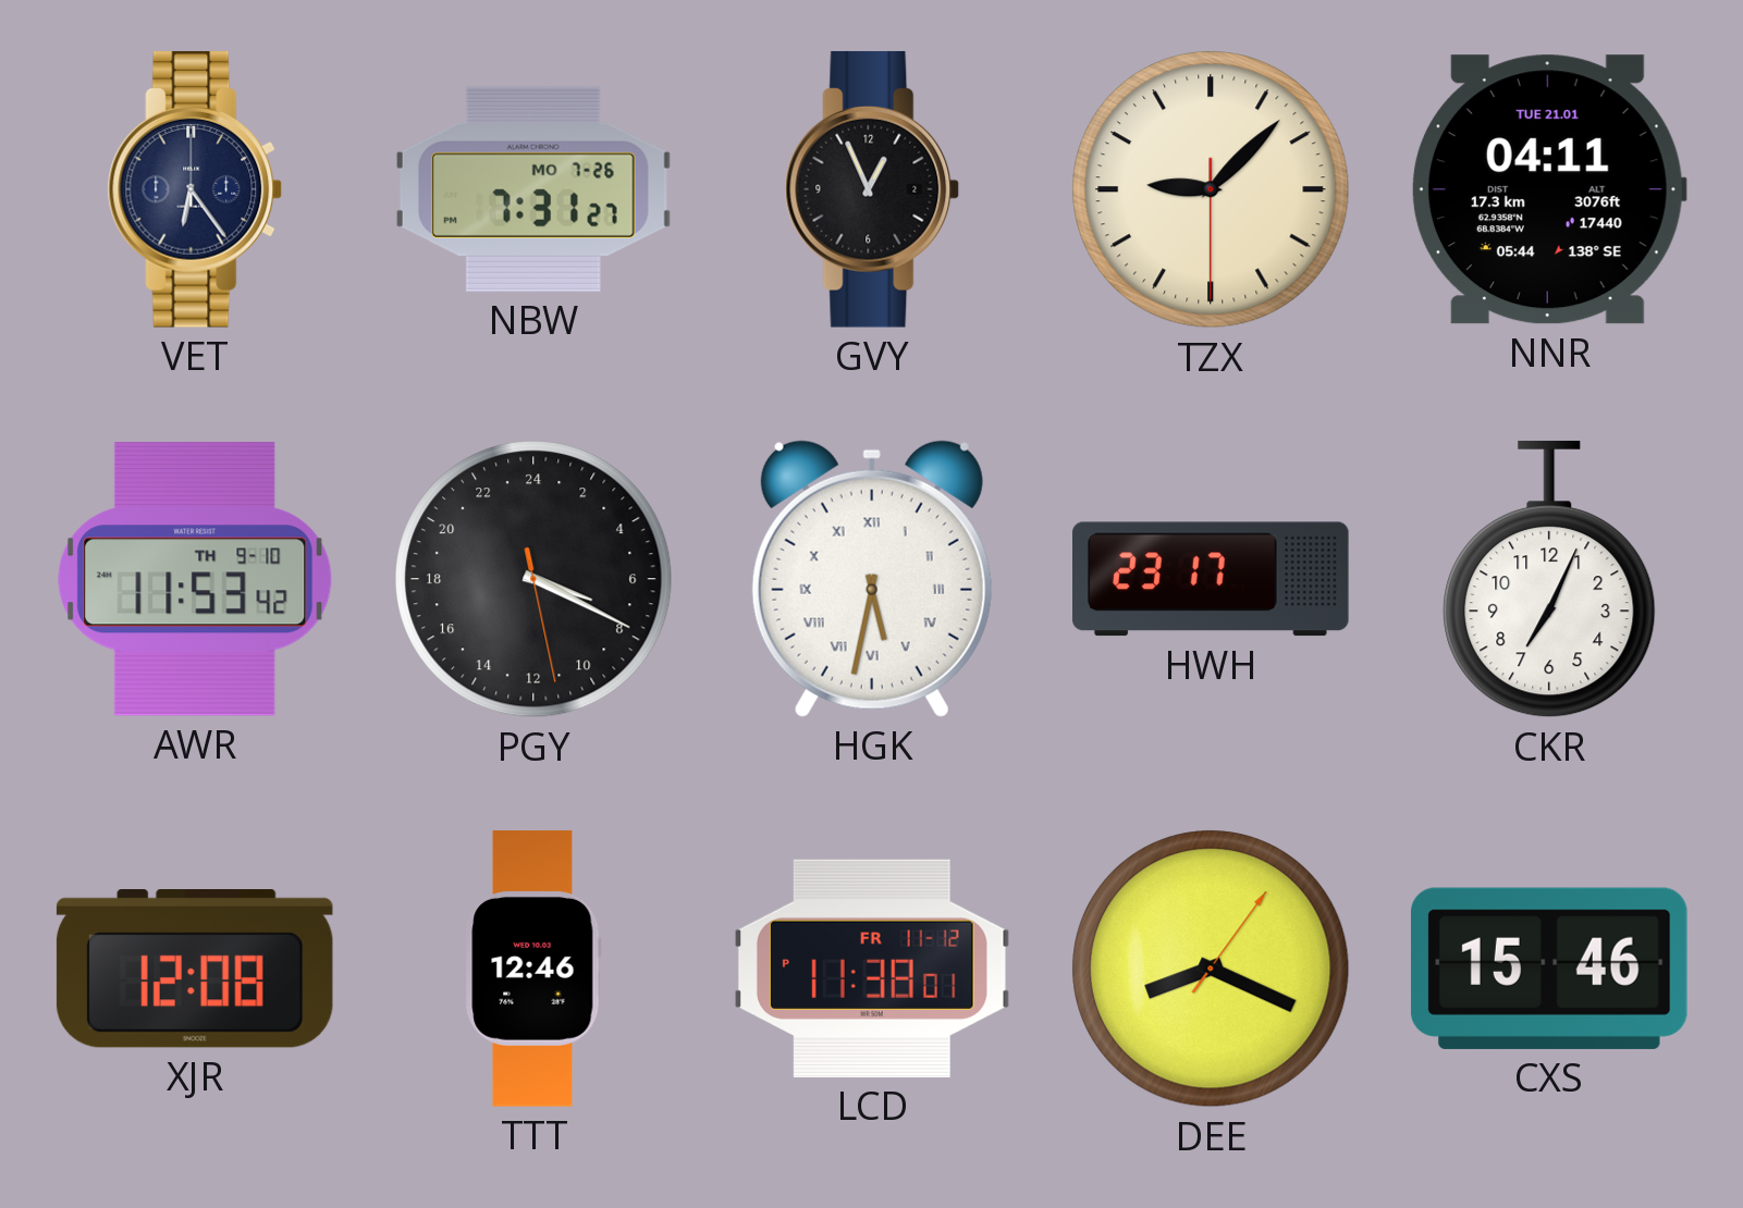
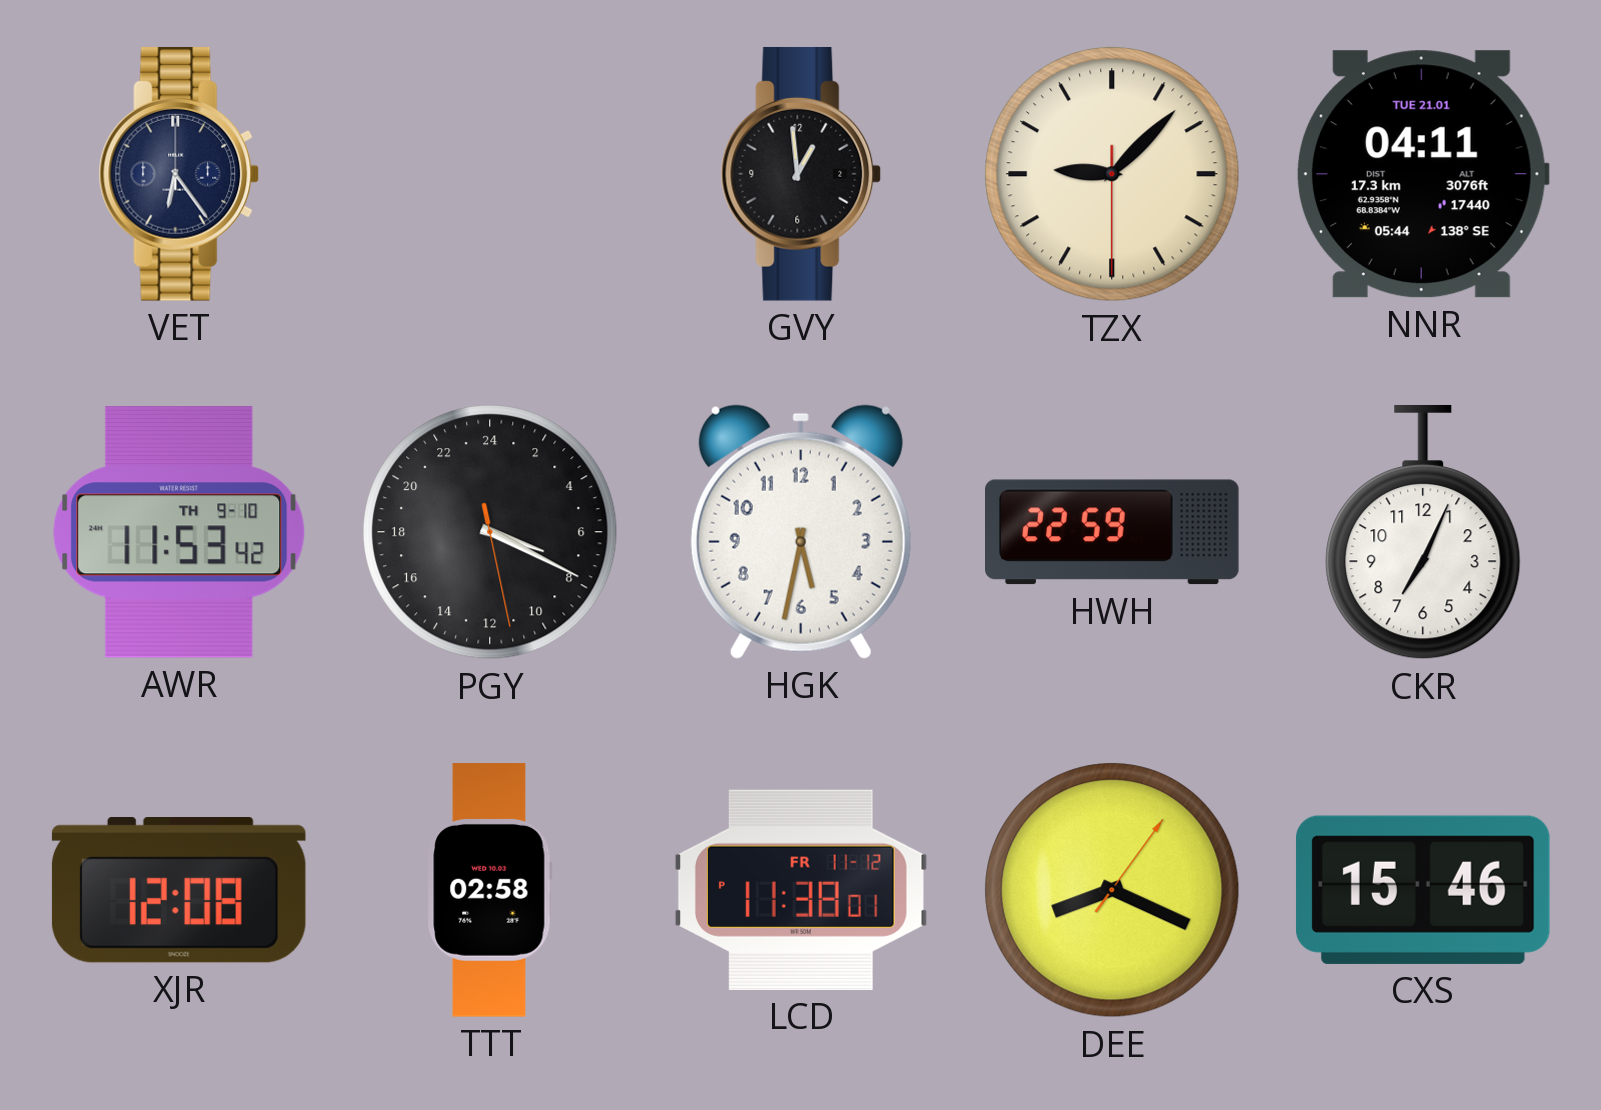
NBW: 7:31 -> none
GVY: 12:56 -> 12:59
HGK numerals: Roman -> Arabic
HWH: 23:17 -> 22:59
TTT: 12:46 -> 02:58
